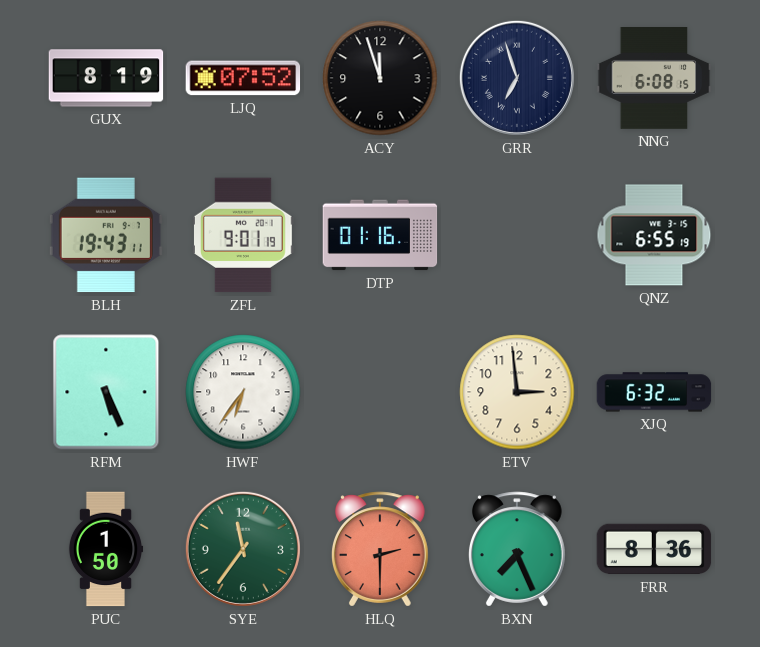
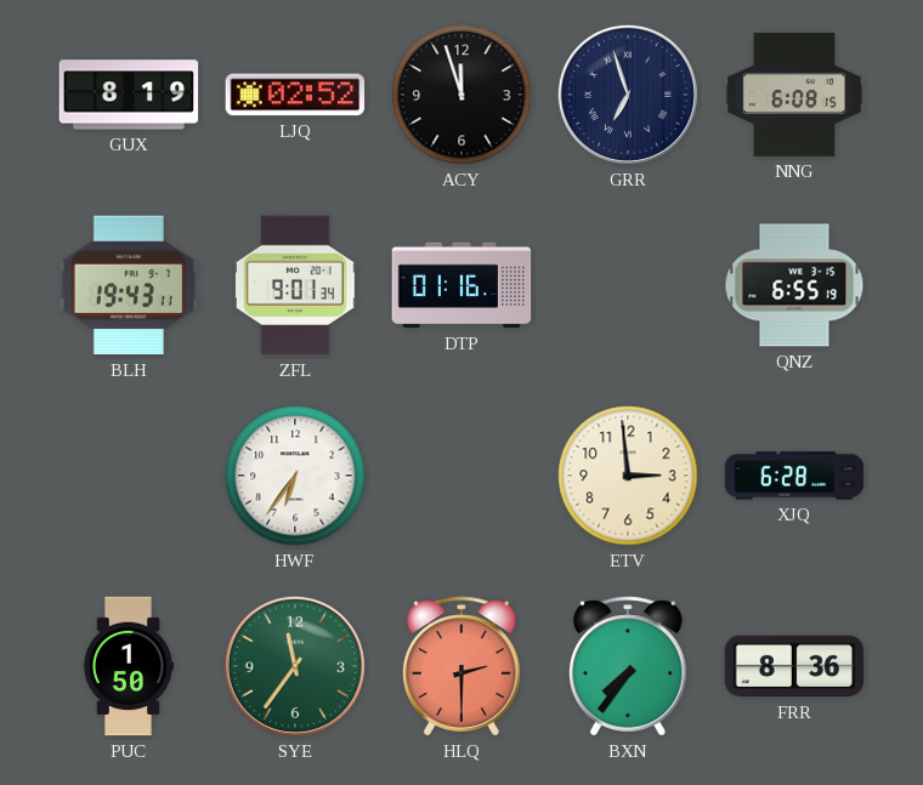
LJQ: 07:52 -> 02:52
ZFL: 9:01:19 -> 9:01:34
RFM: 5:26 -> none
XJQ: 6:32 -> 6:28
BXN: 7:26 -> 7:36
